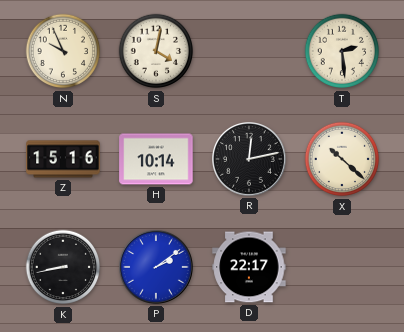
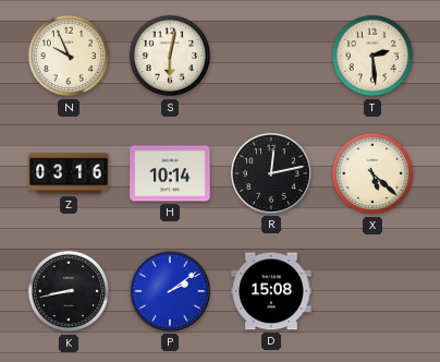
S: 4:02 -> 6:02
Z: 15:16 -> 03:16
X: 10:22 -> 5:22
D: 22:17 -> 15:08
